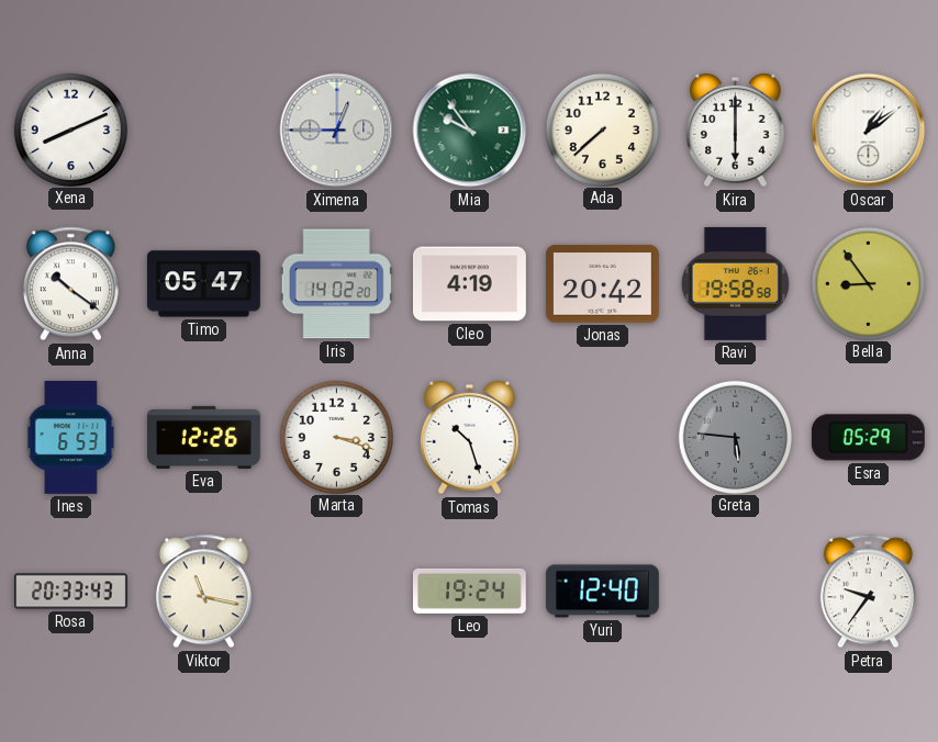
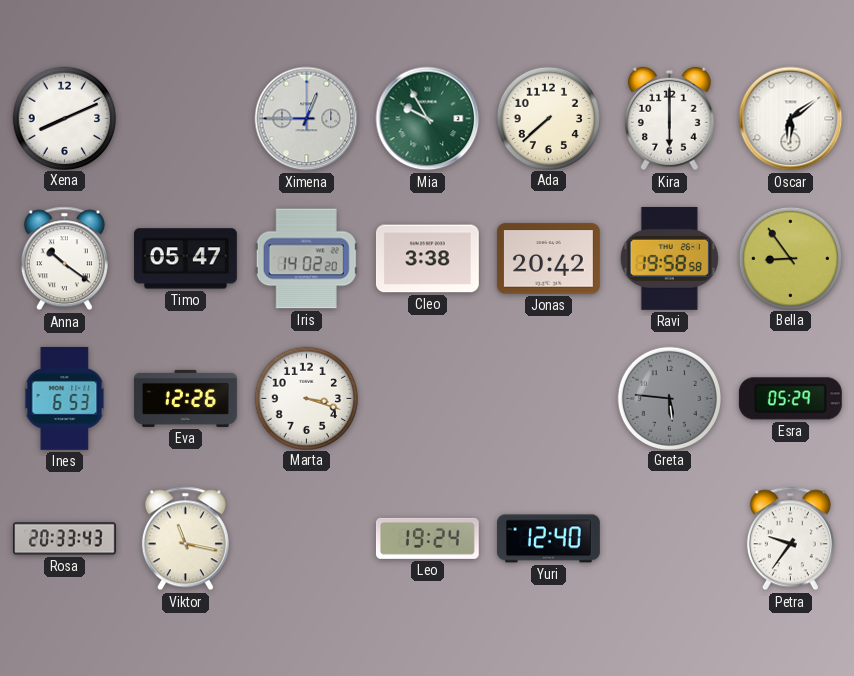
Mia: 9:54 -> 9:55
Oscar: 1:09 -> 6:09
Cleo: 4:19 -> 3:38
Tomas: 10:27 -> none
